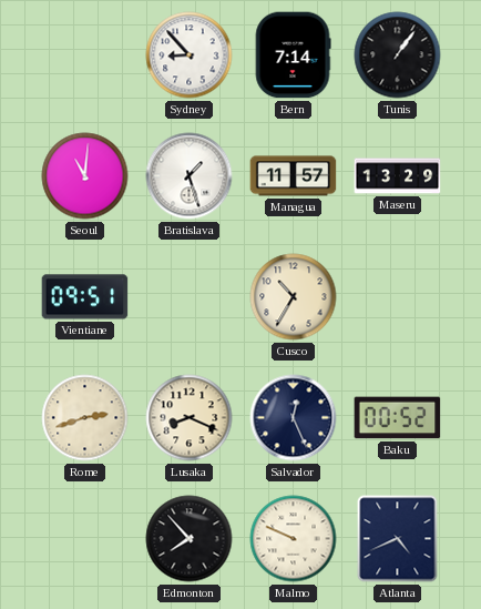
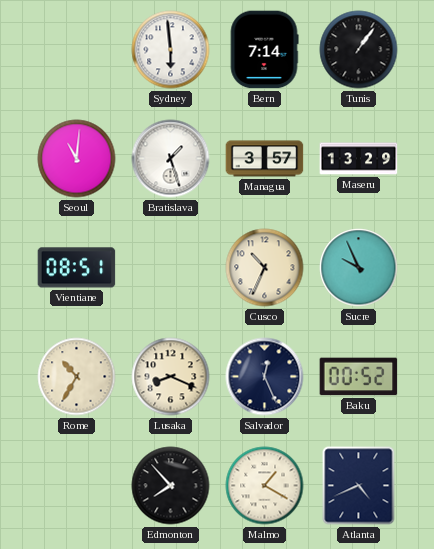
Sydney: 8:53 -> 5:59
Managua: 11:57 -> 3:57
Vientiane: 09:51 -> 08:51
Cusco: 10:35 -> 10:34
Sucre: none -> 9:56
Rome: 2:42 -> 10:35
Malmo: 9:49 -> 1:20
